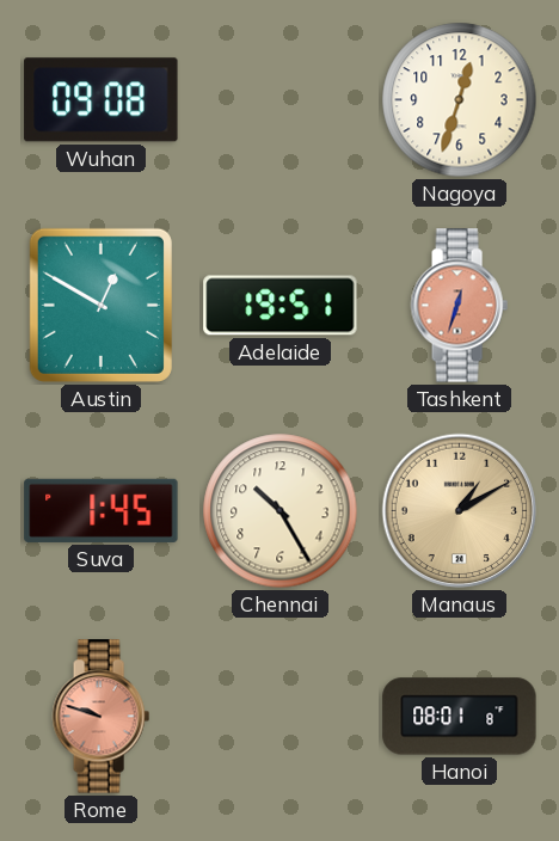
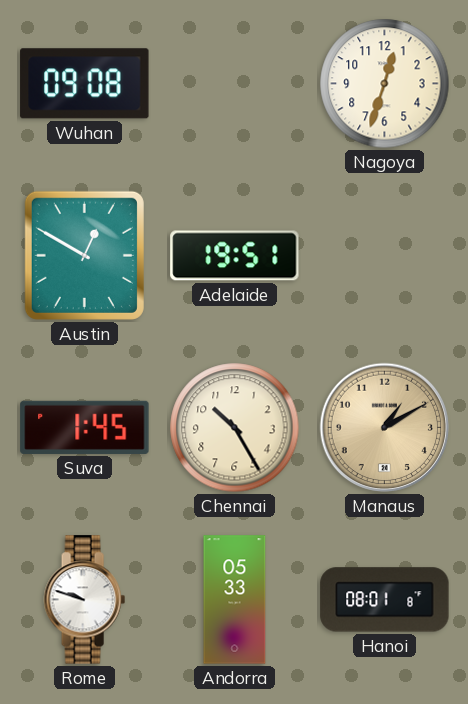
Tashkent: 12:33 -> none
Rome dial: salmon -> white
Andorra: none -> 05:33
